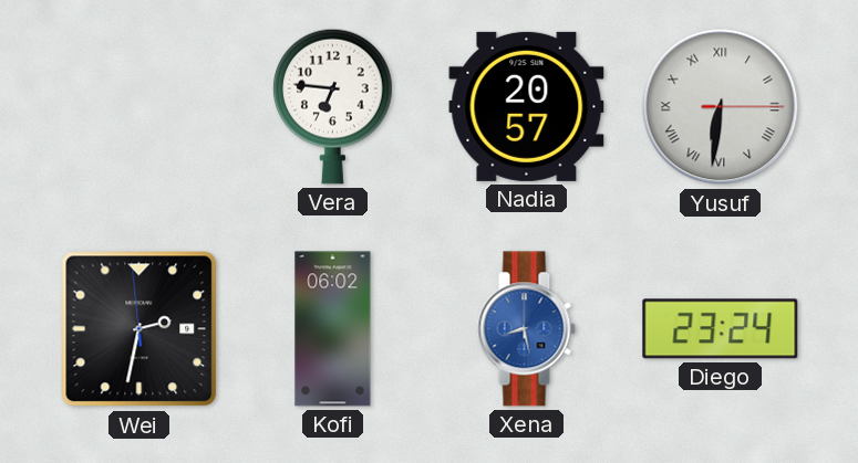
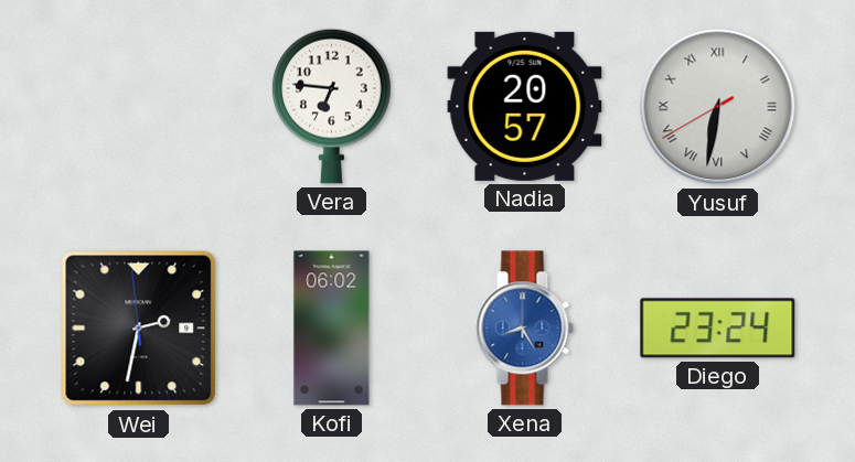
Yusuf: 6:31:15 -> 6:31:40
Xena: 8:28 -> 8:25
